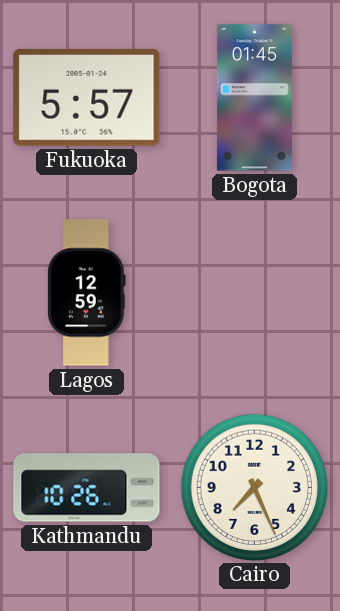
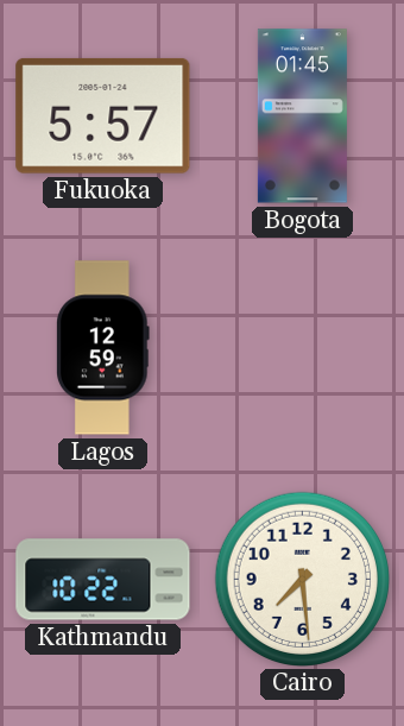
Kathmandu: 10:26 -> 10:22
Cairo: 7:26 -> 7:29
